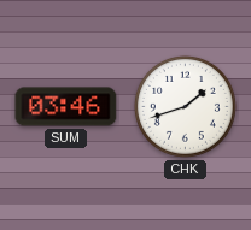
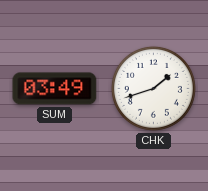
SUM: 03:46 -> 03:49
